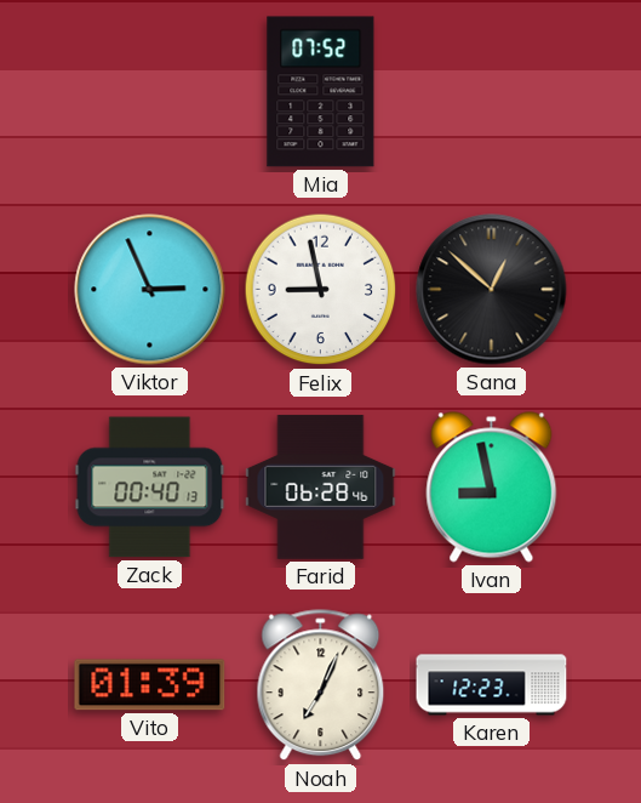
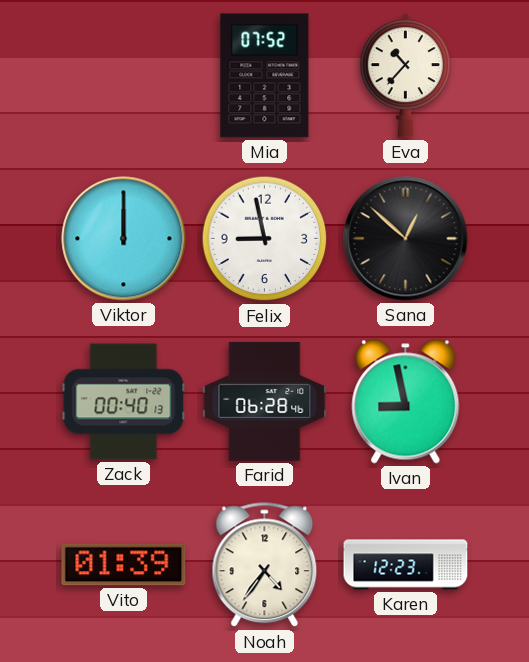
Eva: none -> 10:37
Viktor: 2:56 -> 12:00
Noah: 7:04 -> 4:36
